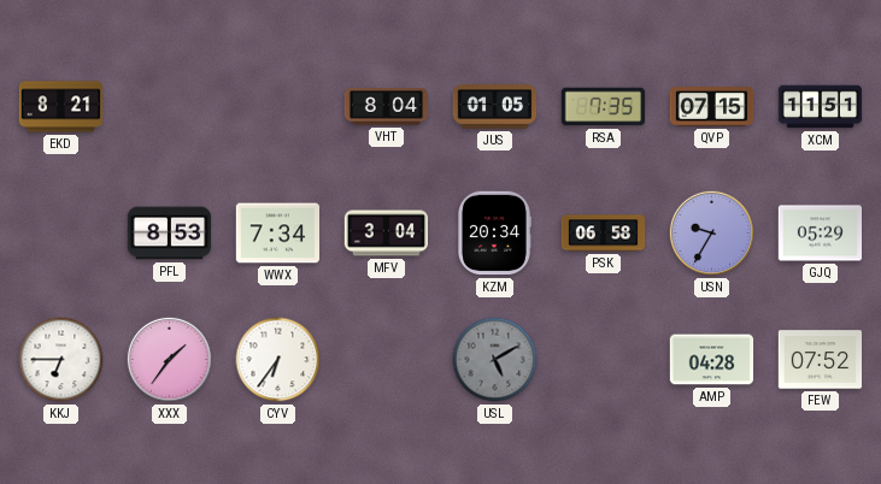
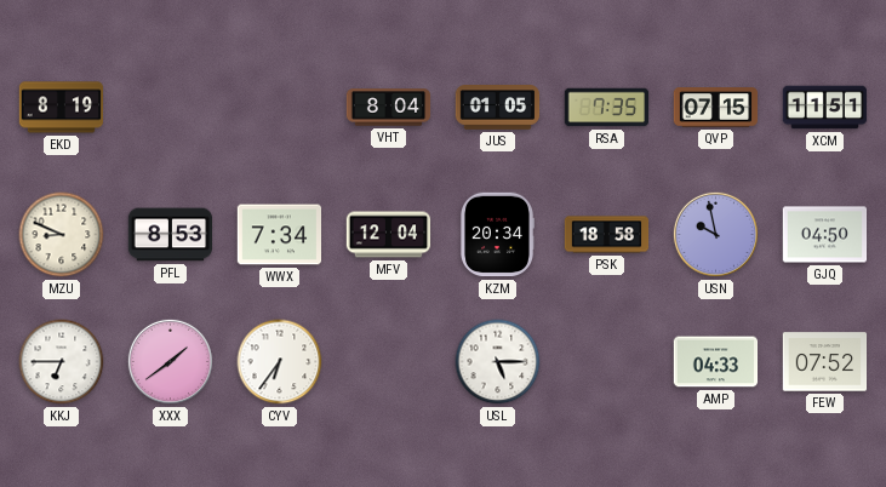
EKD: 8:21 -> 8:19
MZU: none -> 8:49
MFV: 3:04 -> 12:04
PSK: 06:58 -> 18:58
USN: 9:35 -> 9:58
GJQ: 05:29 -> 04:50
XXX: 1:36 -> 1:39
USL: 5:10 -> 5:15
USL dial: grey -> white
AMP: 04:28 -> 04:33
